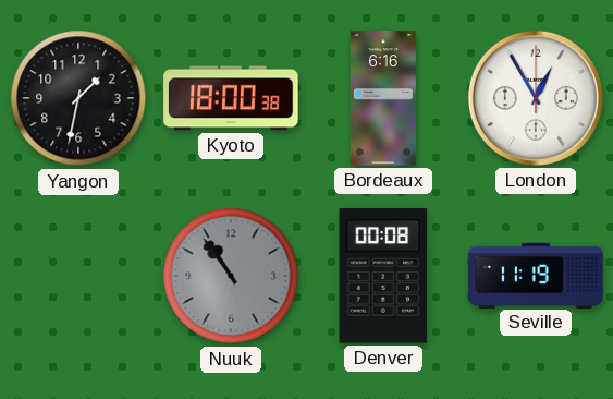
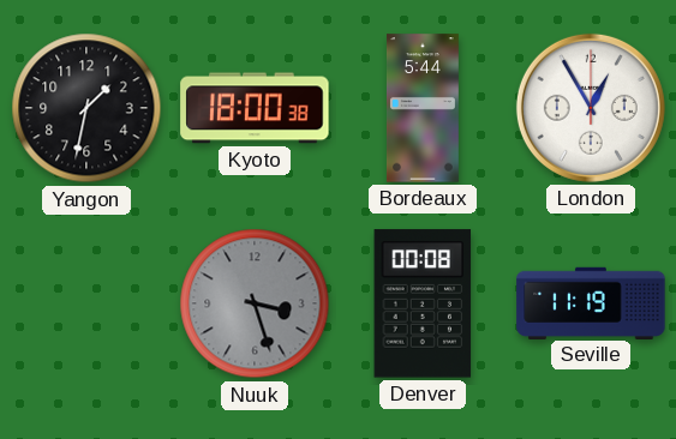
Bordeaux: 6:16 -> 5:44
Nuuk: 10:54 -> 3:27
